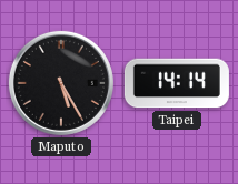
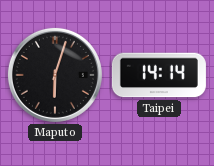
Maputo: 5:25 -> 6:03
